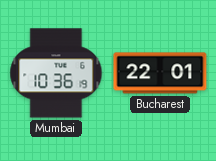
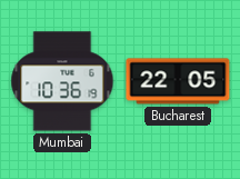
Bucharest: 22:01 -> 22:05
